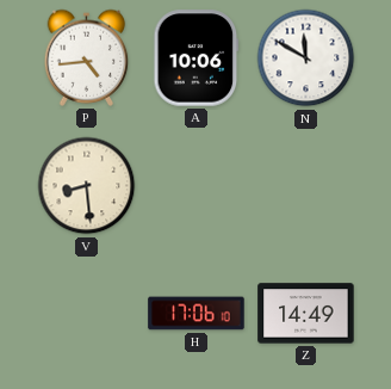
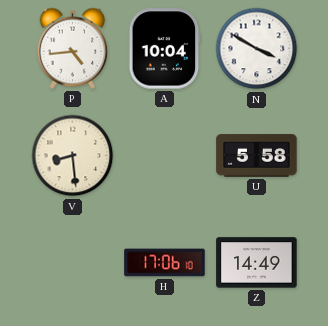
A: 10:06 -> 10:04
N: 11:50 -> 3:50
U: none -> 5:58
